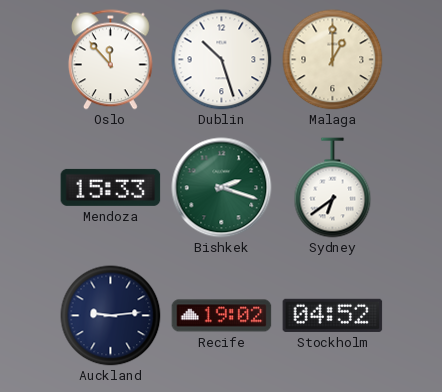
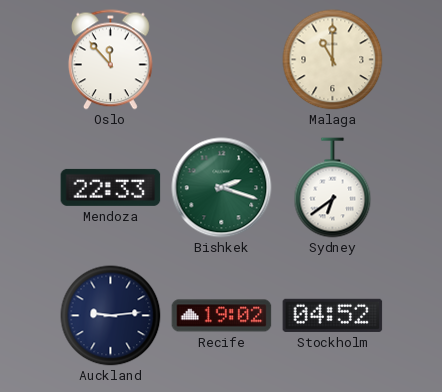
Dublin: 10:27 -> none
Malaga: 1:00 -> 11:00
Mendoza: 15:33 -> 22:33
